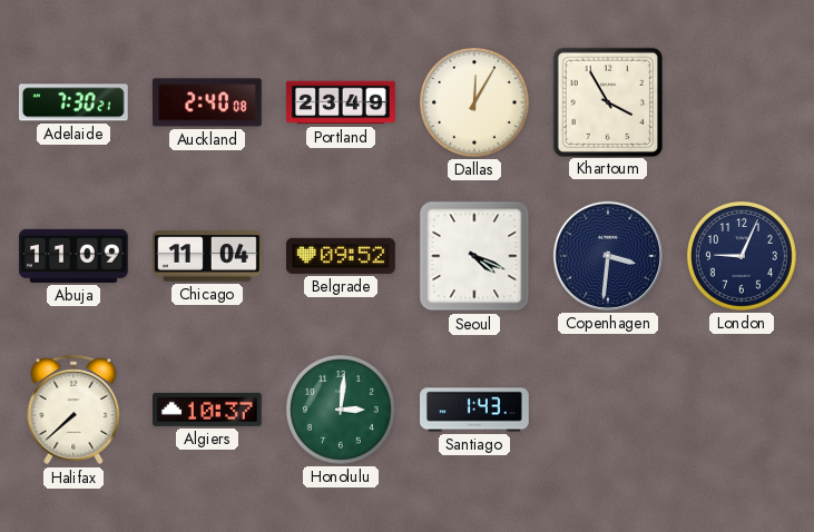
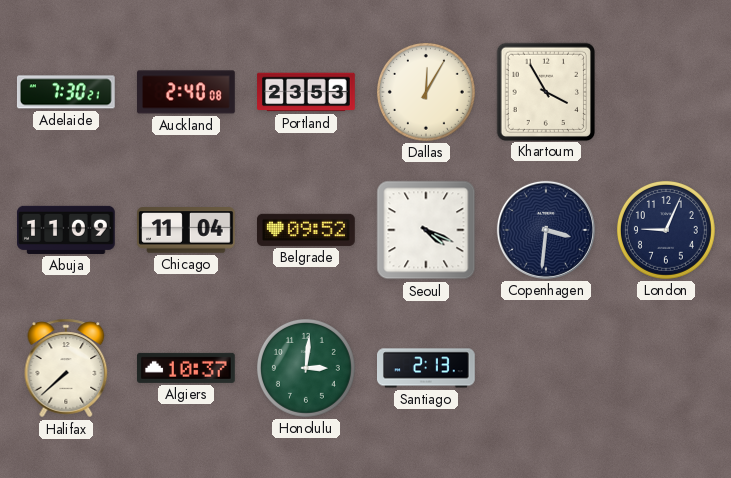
Portland: 23:49 -> 23:53
Santiago: 1:43 -> 2:13
